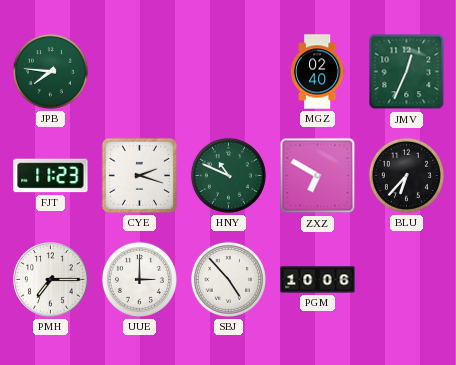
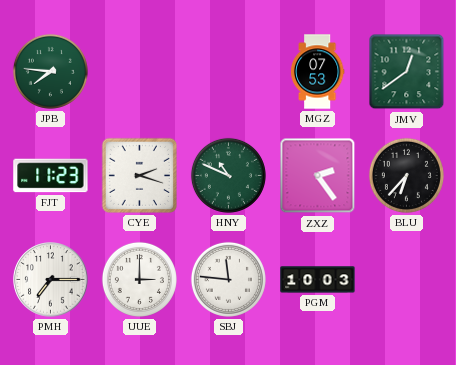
MGZ: 02:40 -> 07:53
JMV: 12:34 -> 12:39
ZXZ: 6:50 -> 2:24
SBJ: 4:53 -> 11:46
PGM: 10:06 -> 10:03
